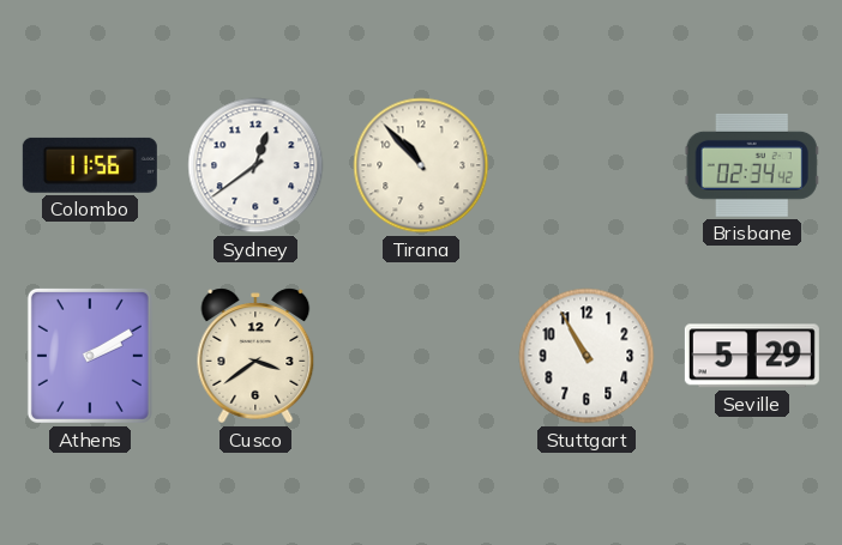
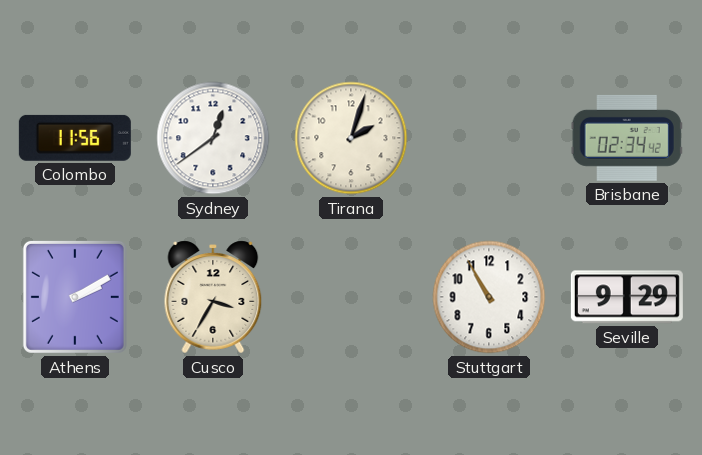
Tirana: 10:53 -> 2:03
Cusco: 3:39 -> 3:35
Seville: 5:29 -> 9:29
